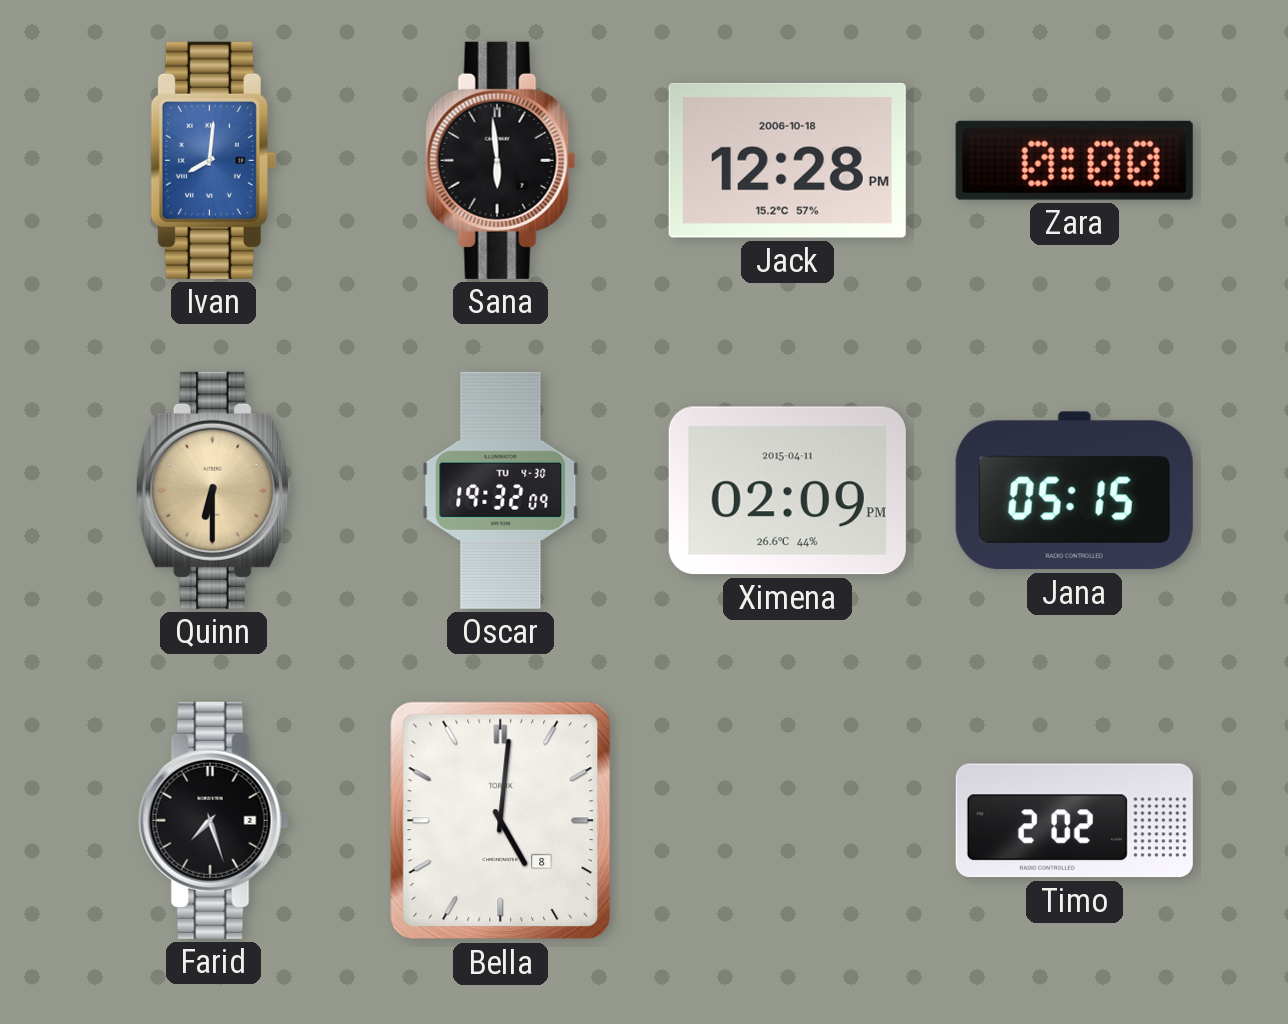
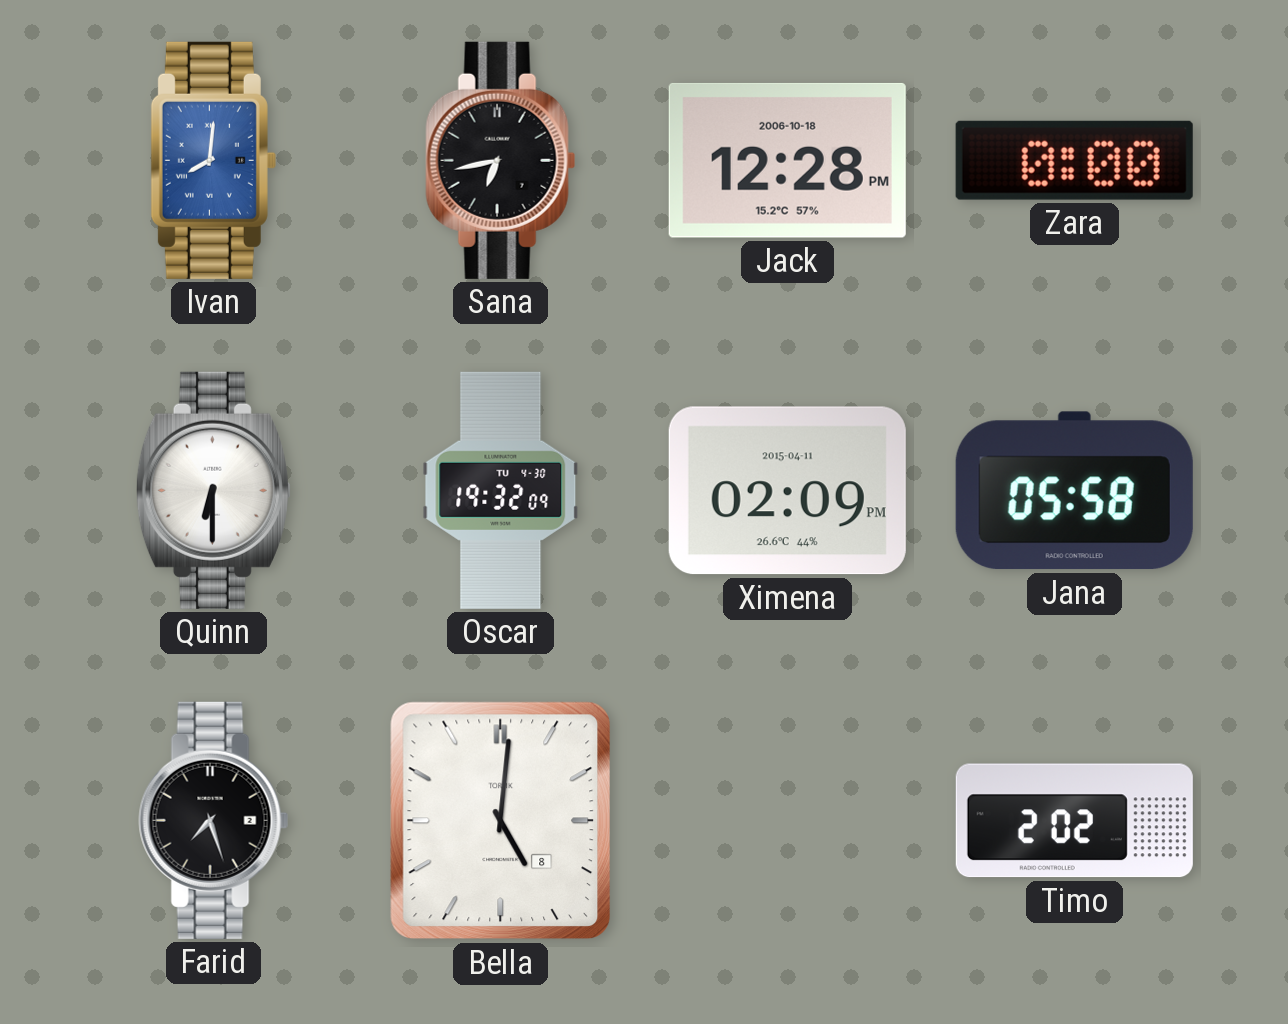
Sana: 5:59 -> 6:43
Quinn dial: champagne -> white
Jana: 05:15 -> 05:58
